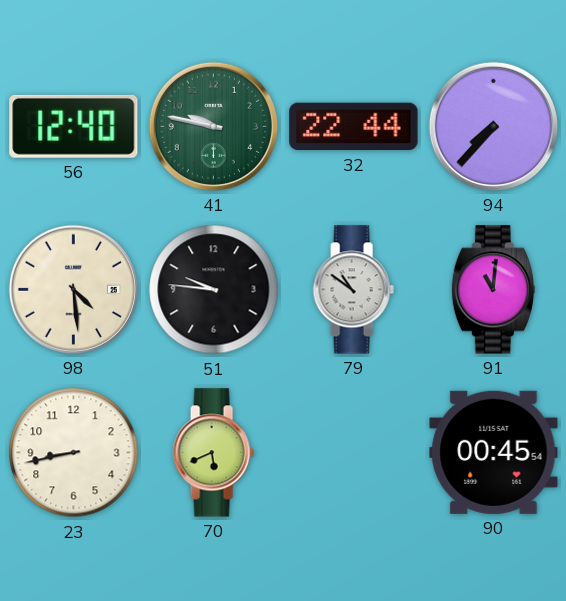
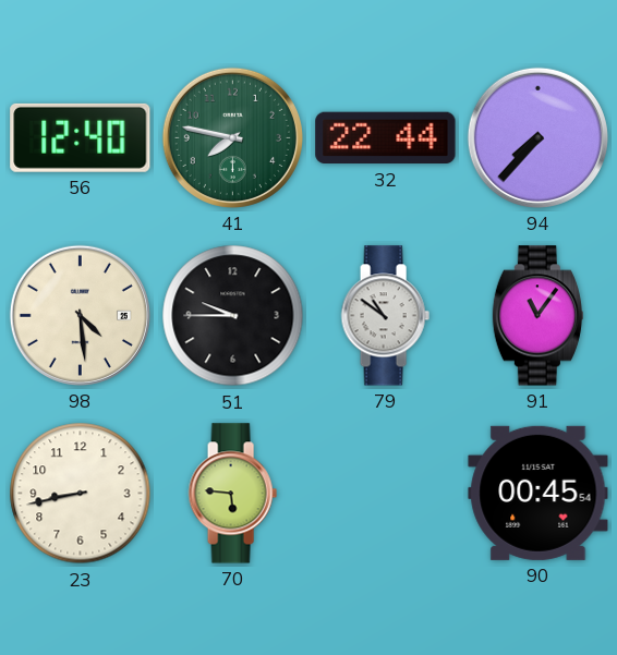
41: 9:47 -> 7:47
51: 9:46 -> 9:45
91: 11:01 -> 11:06
70: 5:41 -> 5:46
